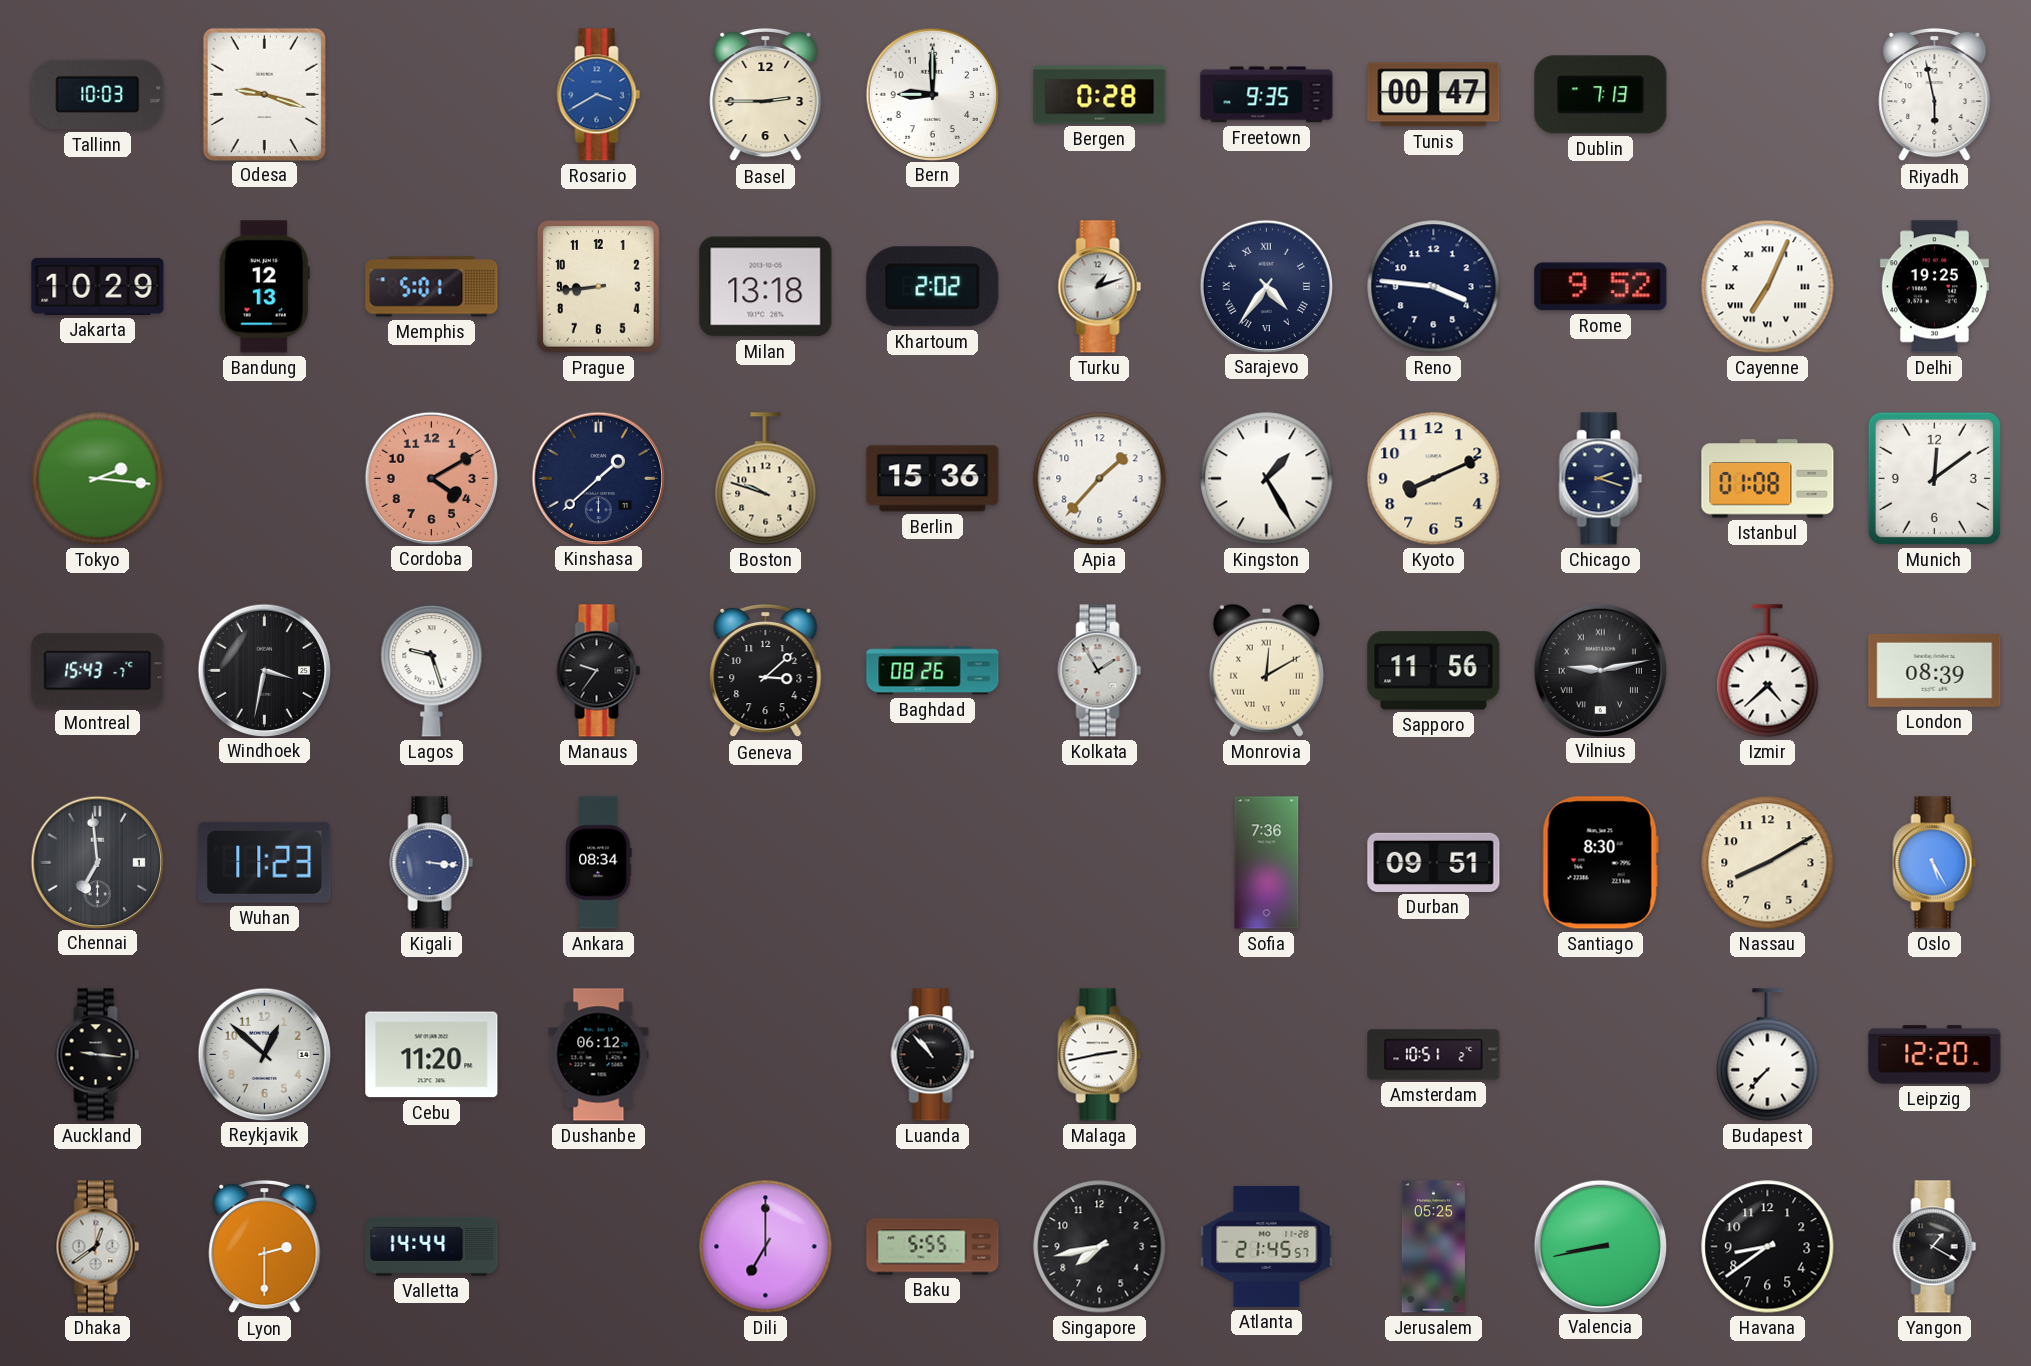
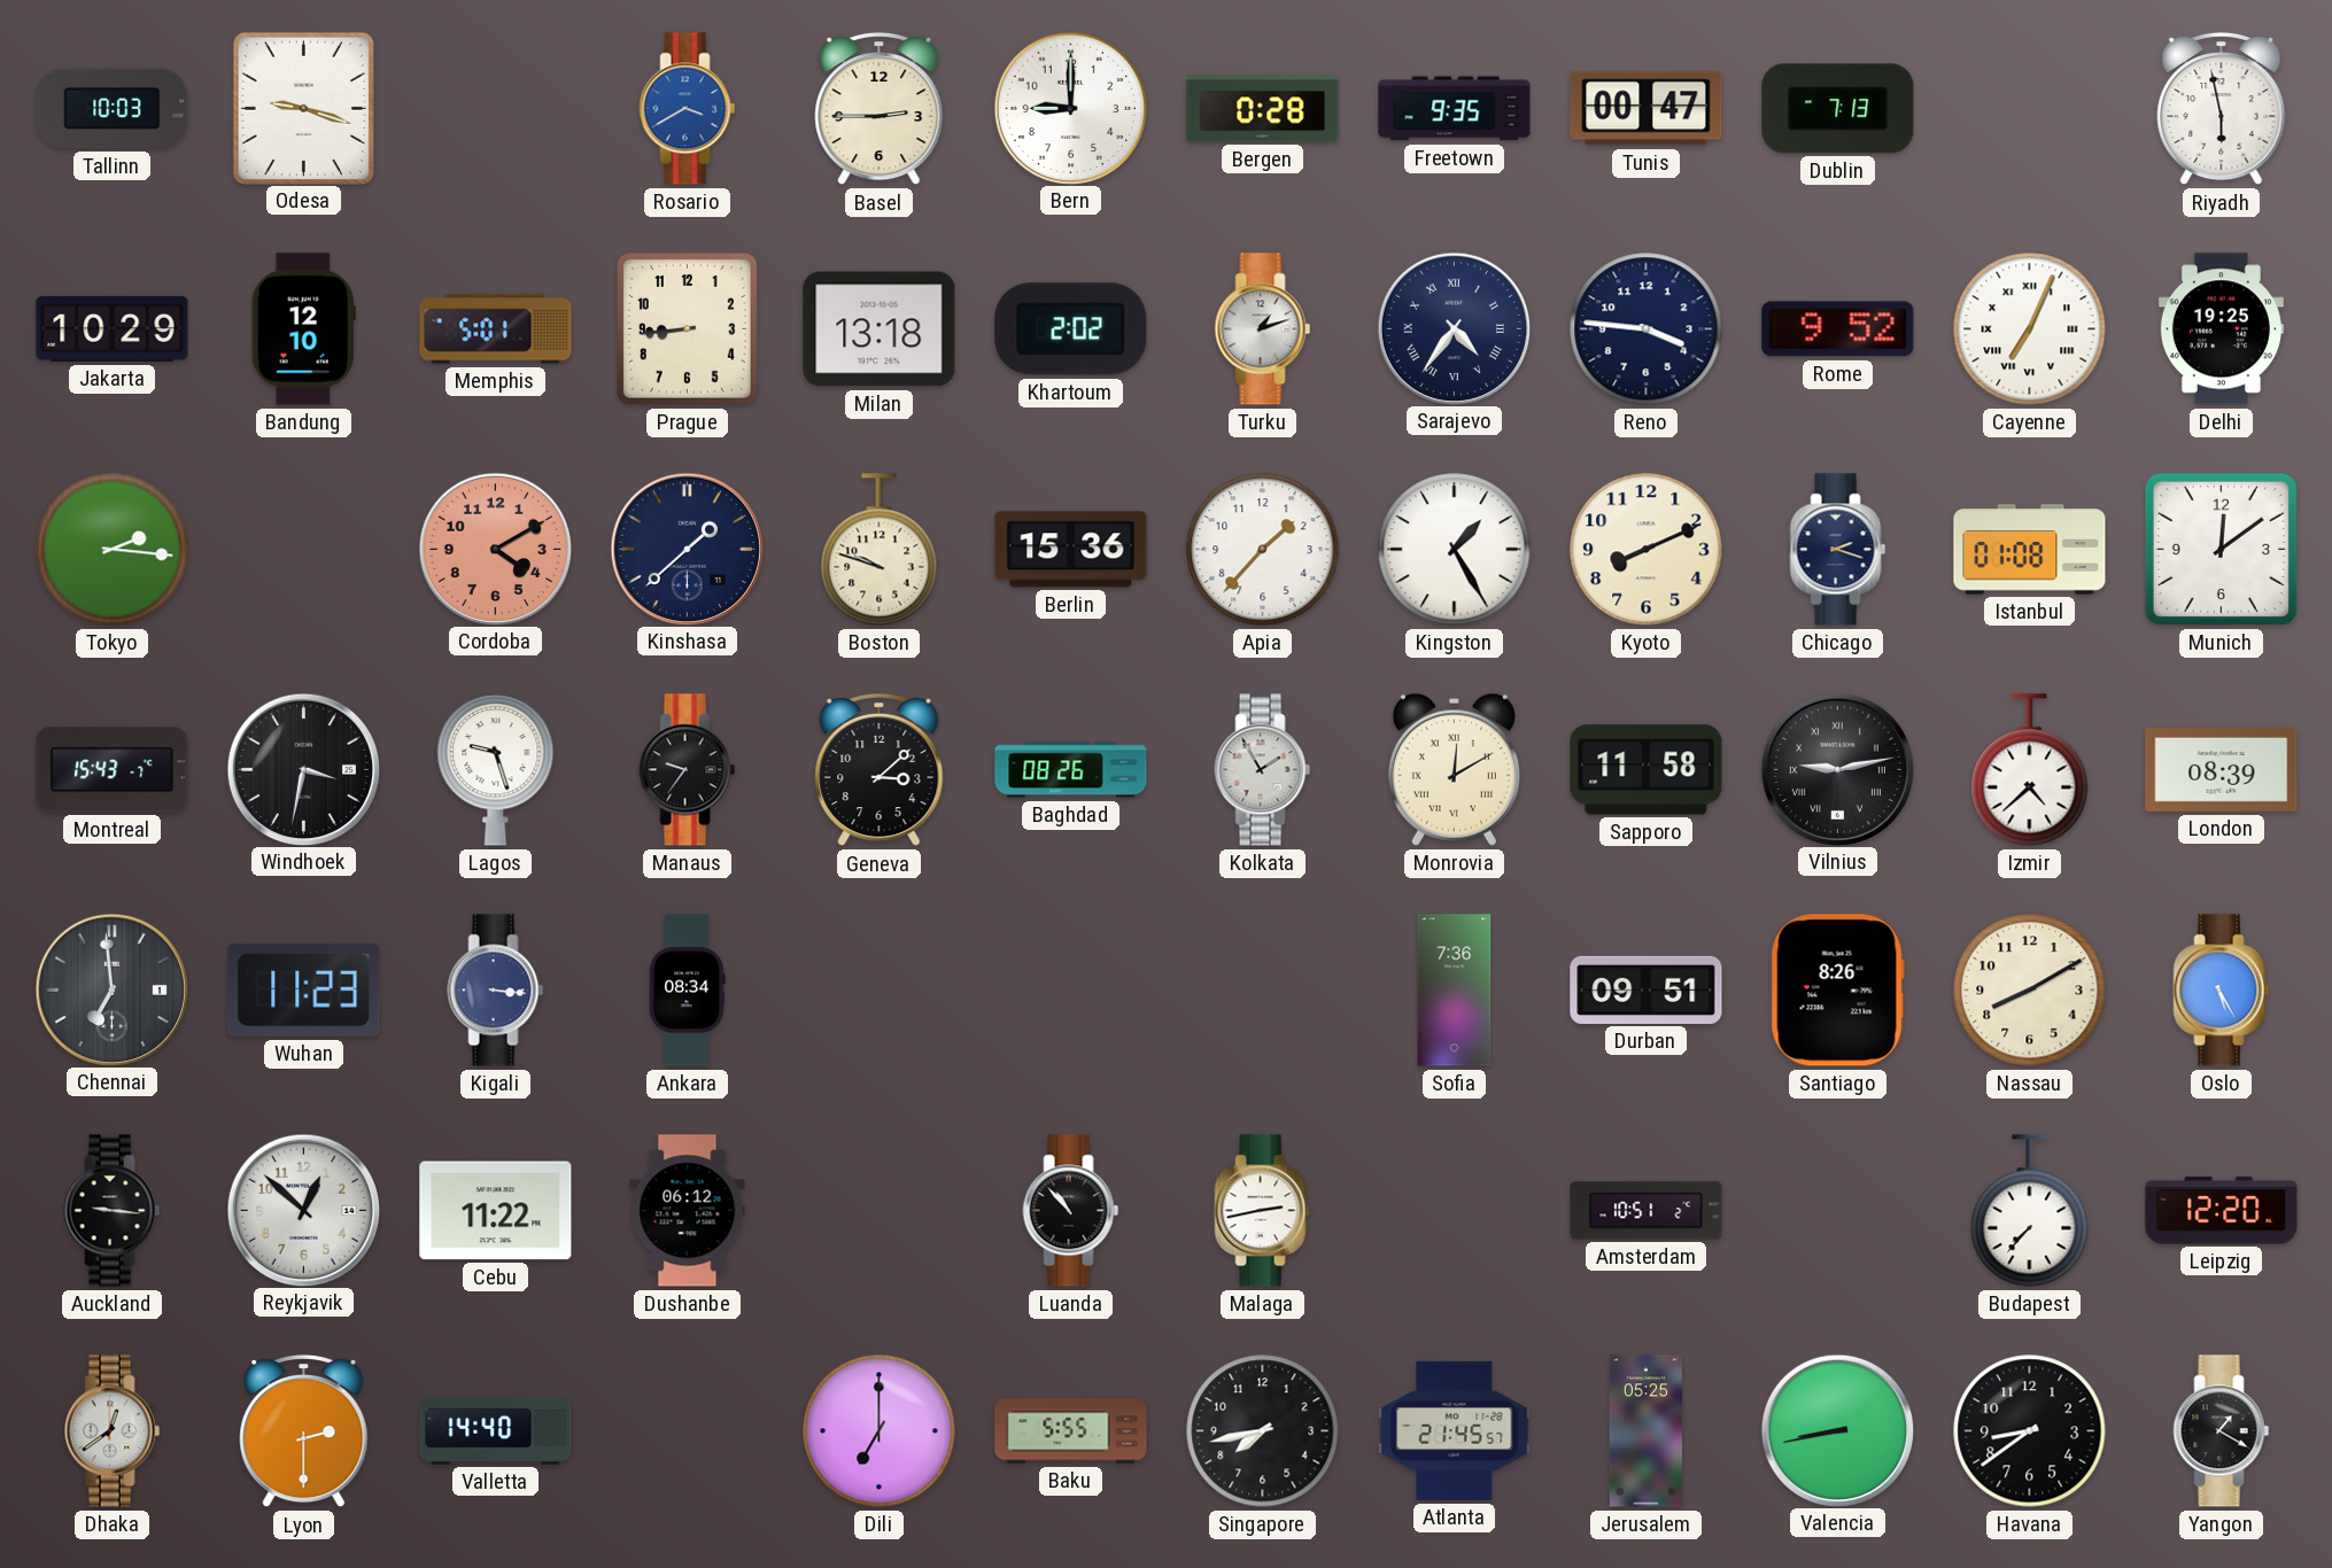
Bandung: 12:13 -> 12:10
Sapporo: 11:56 -> 11:58
Santiago: 8:30 -> 8:26
Cebu: 11:20 -> 11:22
Valletta: 14:44 -> 14:40
